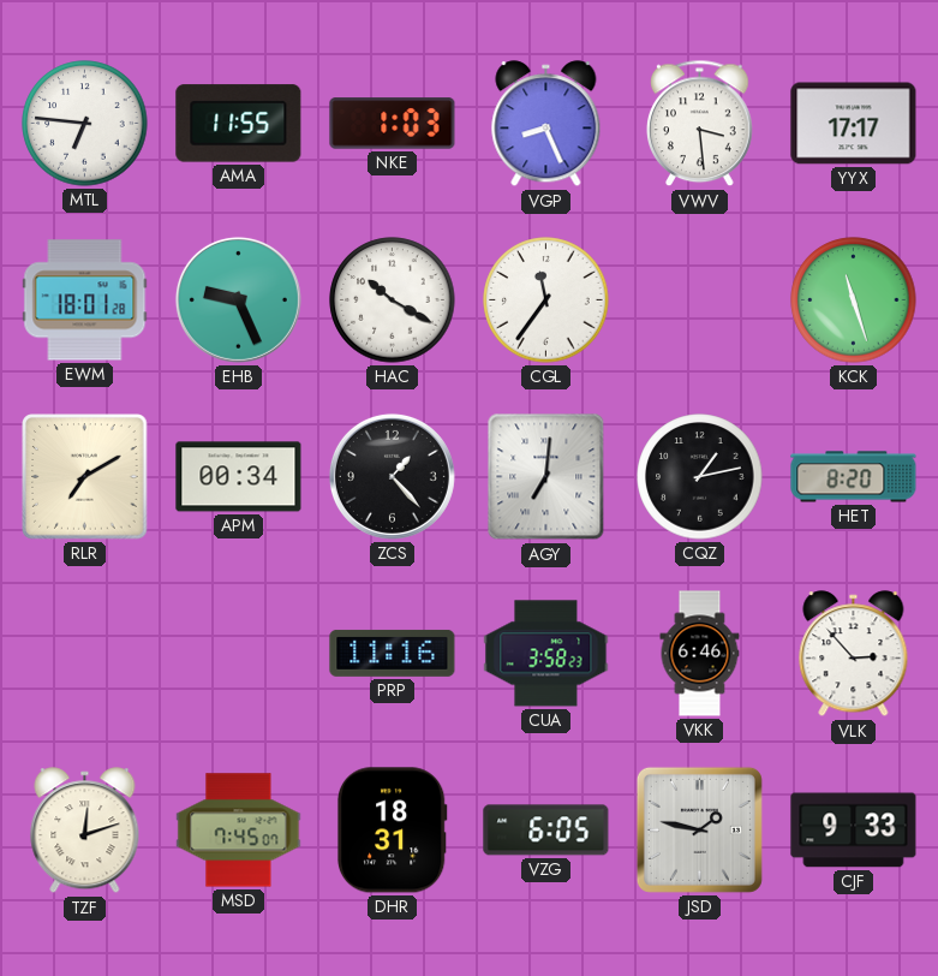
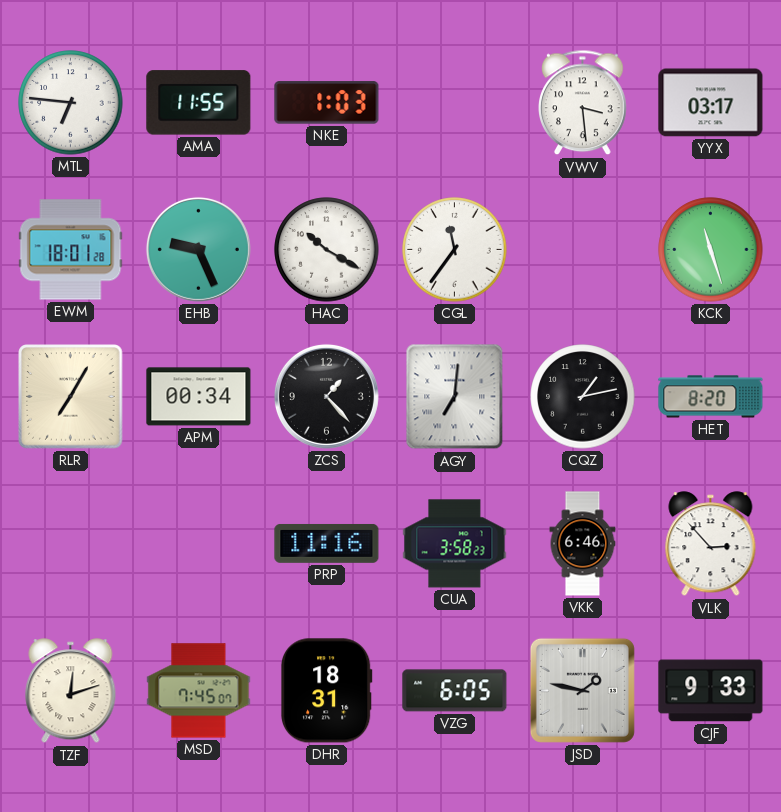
VGP: 8:26 -> none
YYX: 17:17 -> 03:17
RLR: 7:10 -> 7:05
